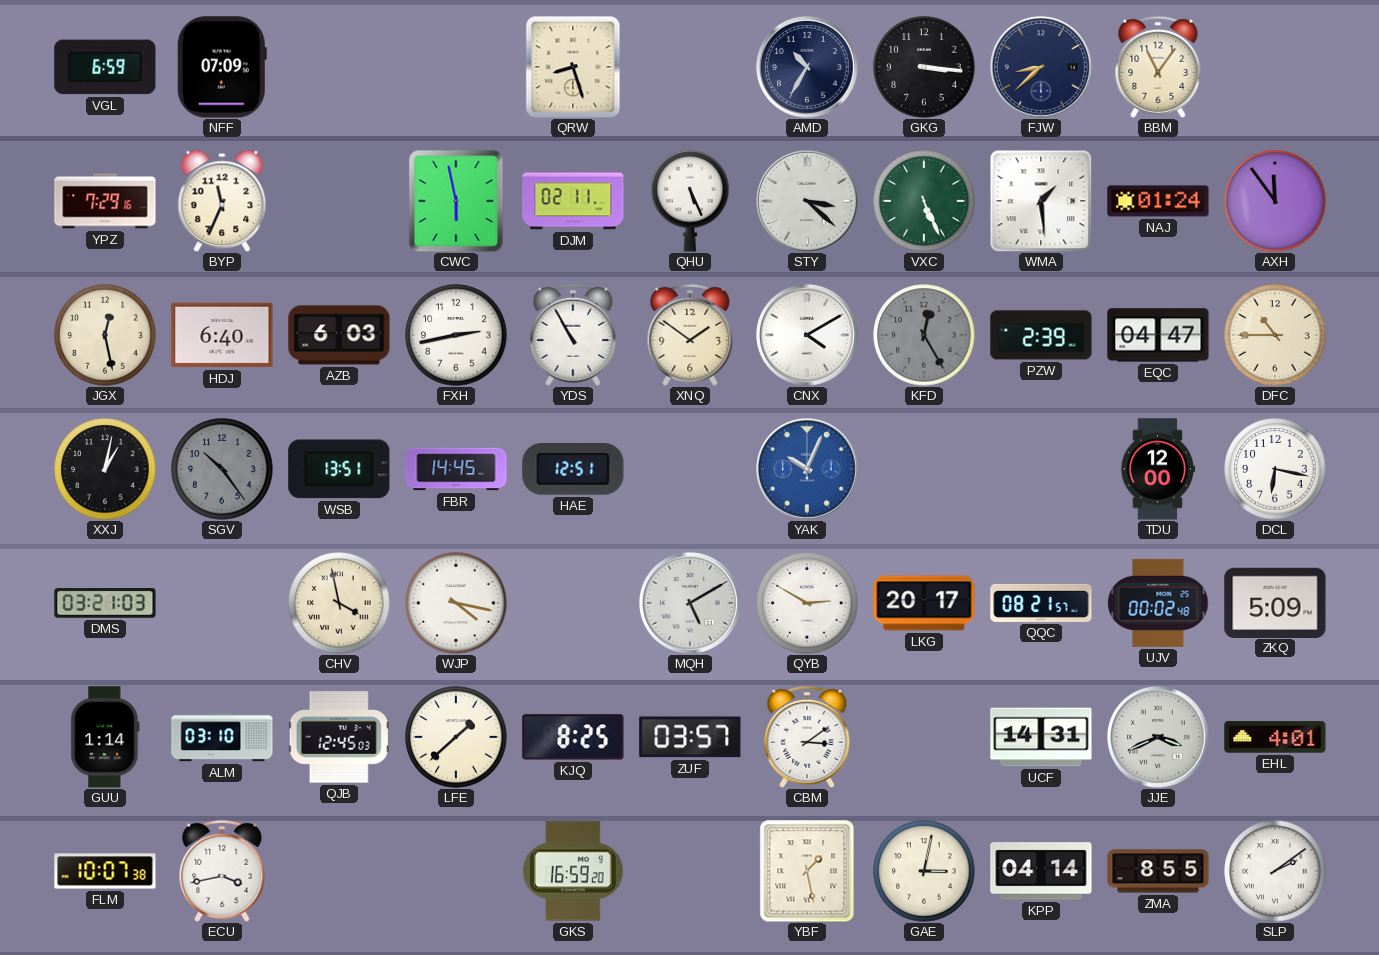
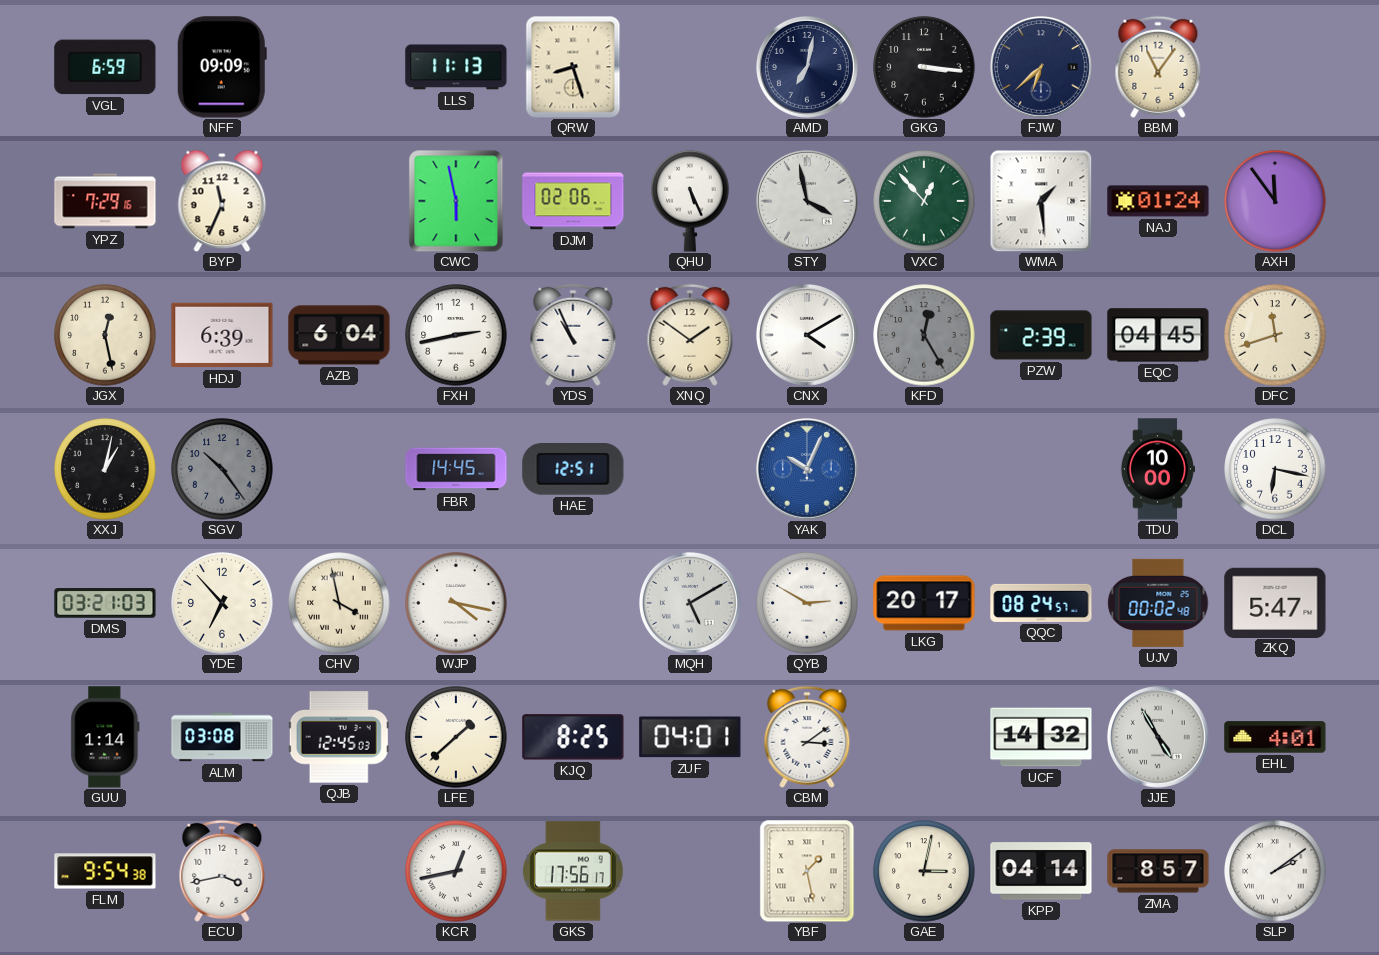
NFF: 07:09 -> 09:09
LLS: none -> 11:13
AMD: 10:35 -> 7:02
FJW: 8:38 -> 6:38
DJM: 02:11 -> 02:06
STY: 3:22 -> 3:58
VXC: 5:26 -> 12:53
HDJ: 6:40 -> 6:39
AZB: 6:03 -> 6:04
YDS: 10:55 -> 10:56
EQC: 04:47 -> 04:45
DFC: 10:45 -> 11:42
WSB: 13:51 -> none
TDU: 12:00 -> 10:00
YDE: none -> 6:53
QQC: 08:21 -> 08:24
ZKQ: 5:09 -> 5:47
ALM: 03:10 -> 03:08
ZUF: 03:57 -> 04:01
UCF: 14:31 -> 14:32
JJE: 3:41 -> 4:55
FLM: 10:07 -> 9:54
KCR: none -> 12:43
GKS: 16:59 -> 17:56
ZMA: 8:55 -> 8:57
